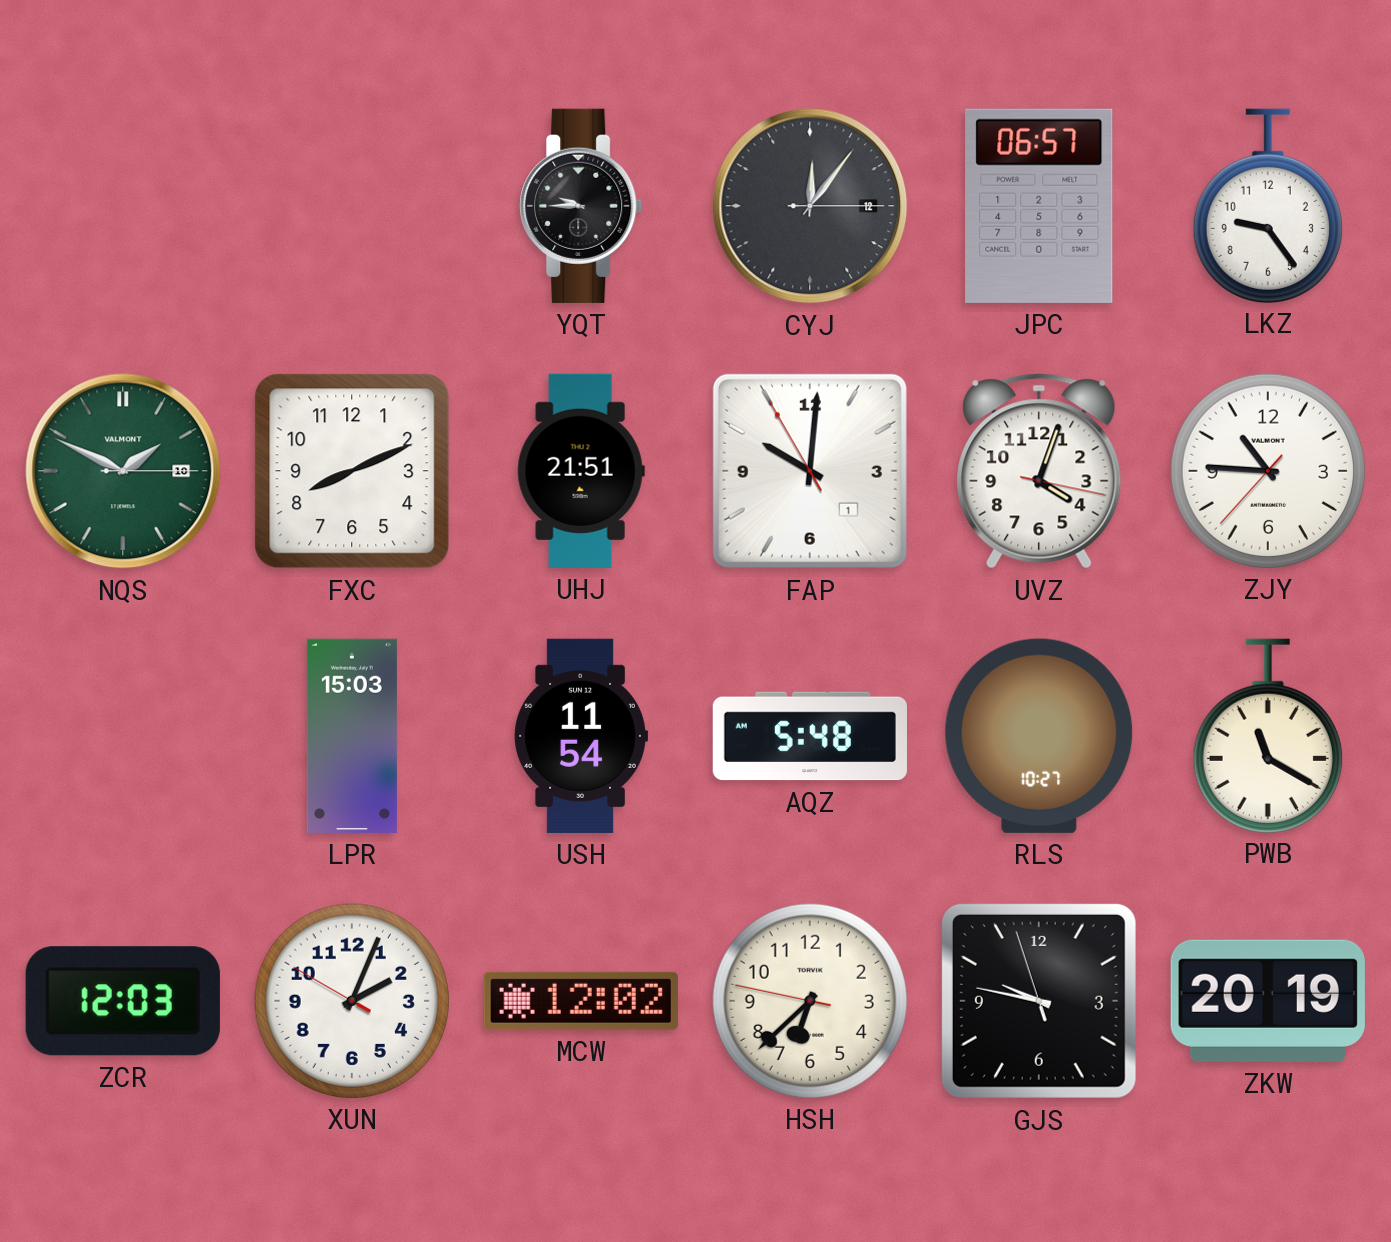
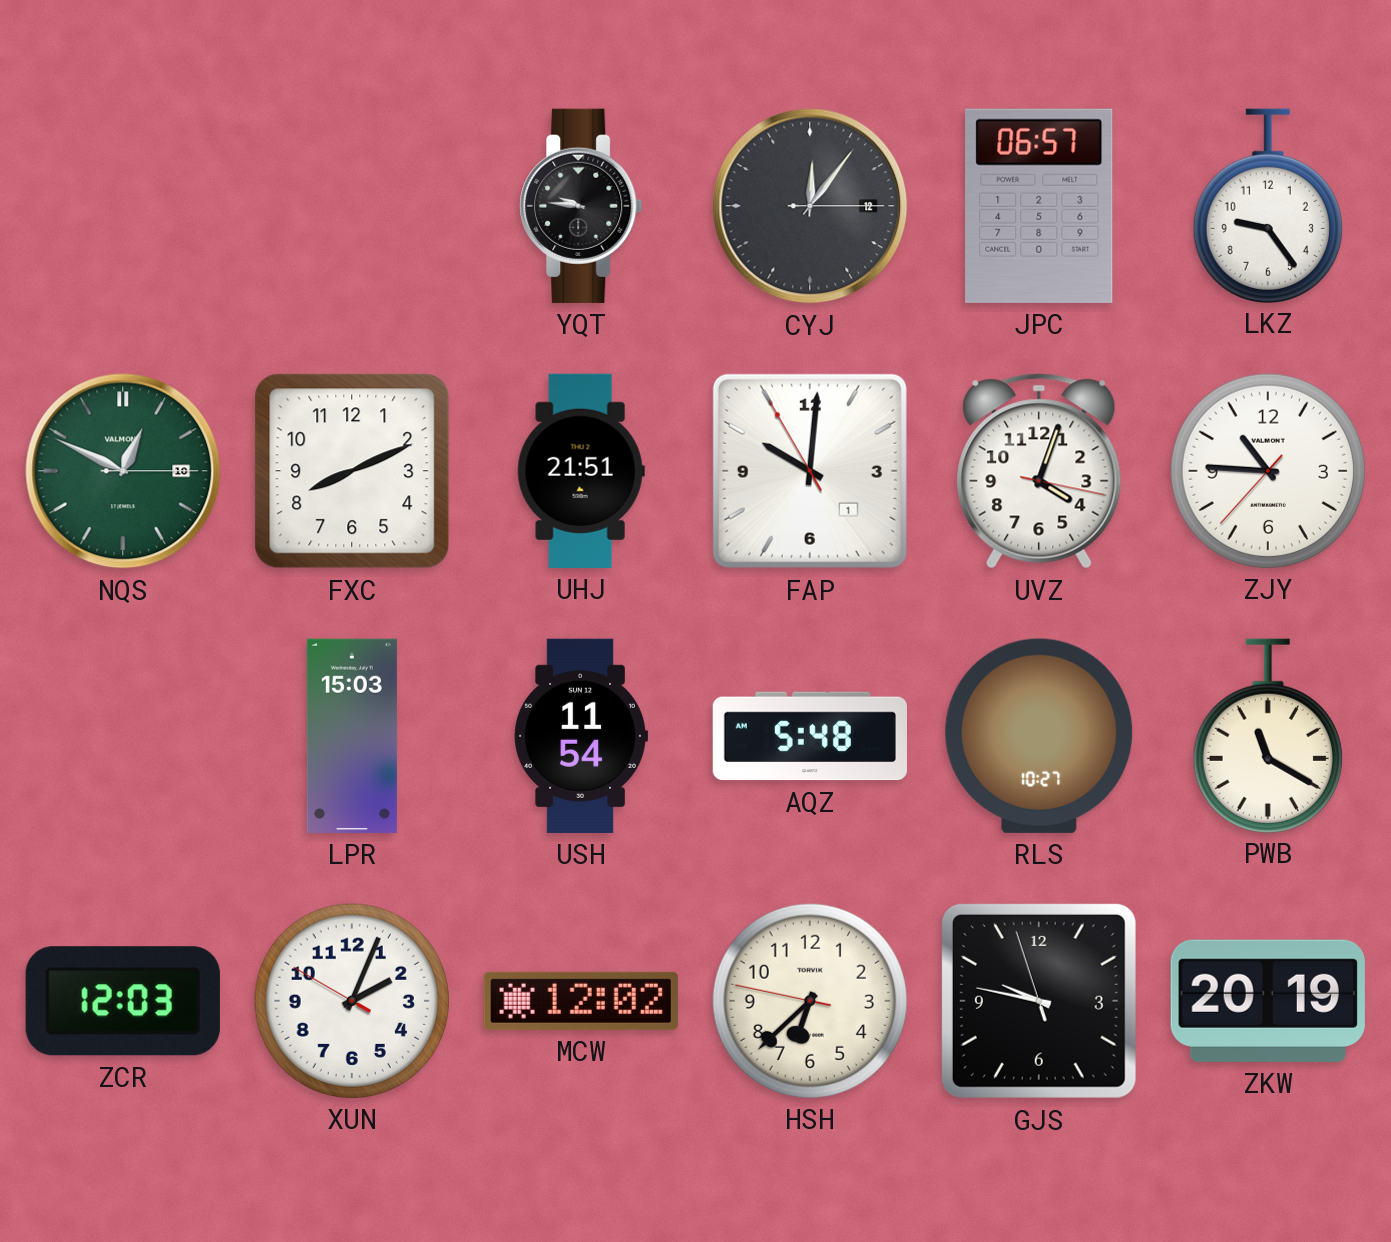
YQT: 9:45 -> 9:46
NQS: 1:49 -> 12:49
